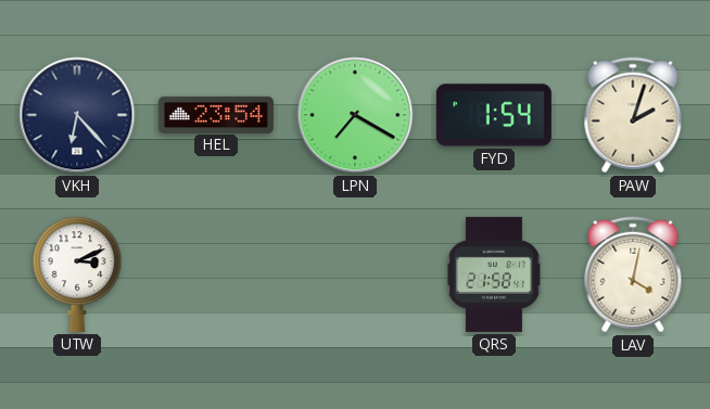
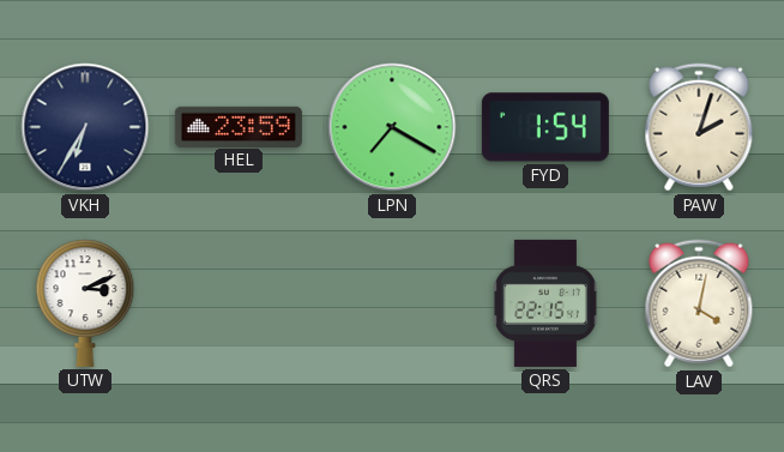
VKH: 6:23 -> 6:35
HEL: 23:54 -> 23:59
QRS: 21:58 -> 22:15
